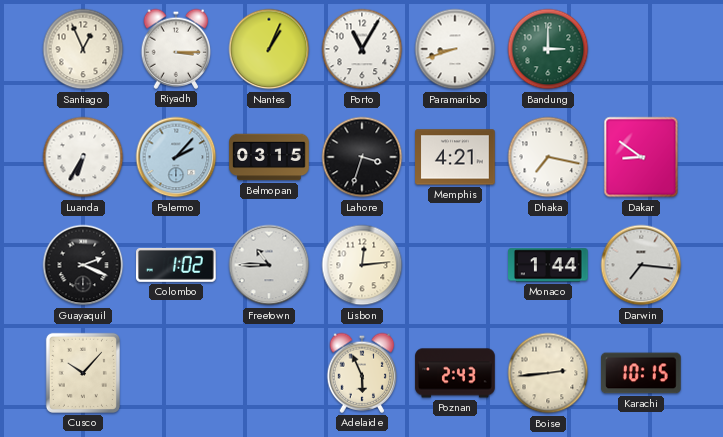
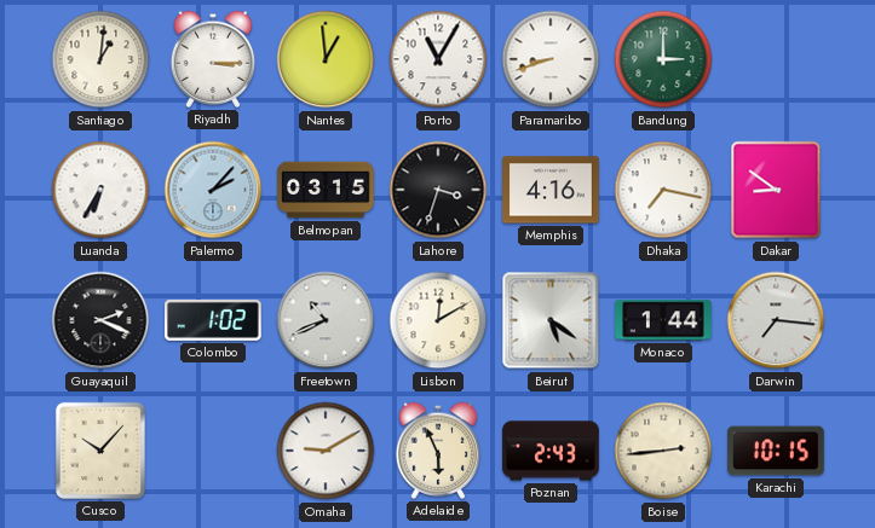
Santiago: 12:56 -> 1:01
Nantes: 1:04 -> 12:59
Memphis: 4:21 -> 4:16
Freetown: 10:45 -> 10:41
Lisbon: 12:14 -> 12:10
Beirut: none -> 5:21
Omaha: none -> 9:10
